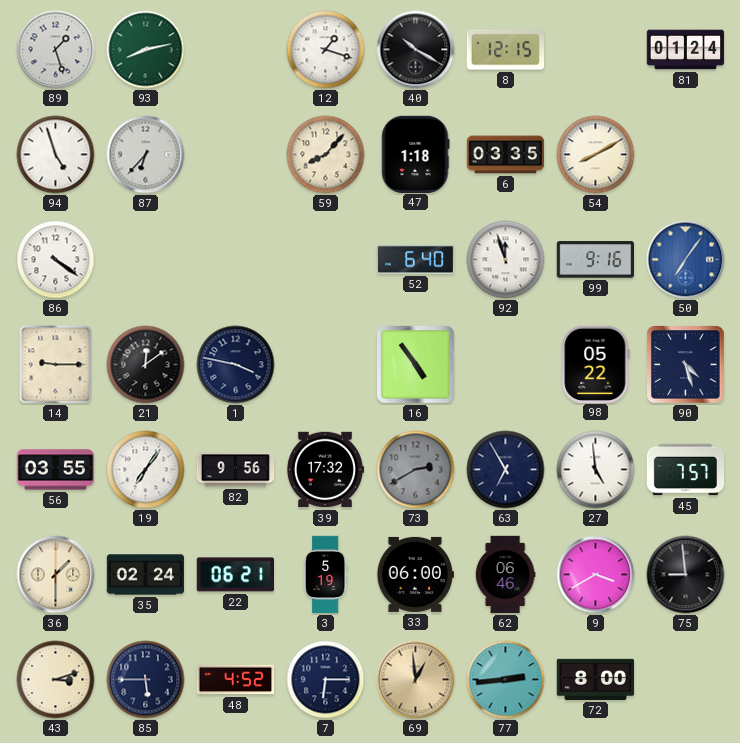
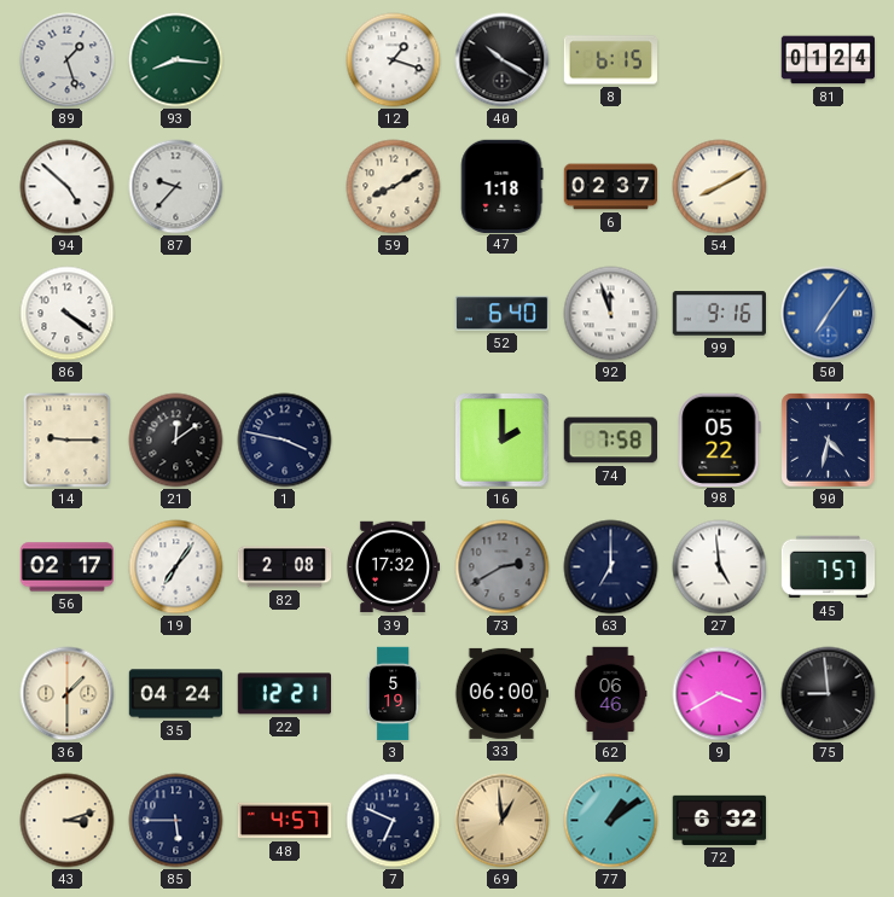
93: 8:13 -> 8:16
8: 12:15 -> 6:15
94: 4:57 -> 4:52
87: 6:37 -> 9:37
59: 8:07 -> 8:10
6: 03:35 -> 02:37
16: 4:54 -> 2:00
74: none -> 7:58
90: 4:27 -> 4:32
56: 03:55 -> 02:17
82: 9:56 -> 2:08
63: 6:55 -> 7:00
35: 02:24 -> 04:24
22: 06:21 -> 12:21
48: 4:52 -> 4:57
7: 6:15 -> 6:49
77: 2:44 -> 1:09
72: 8:00 -> 6:32
